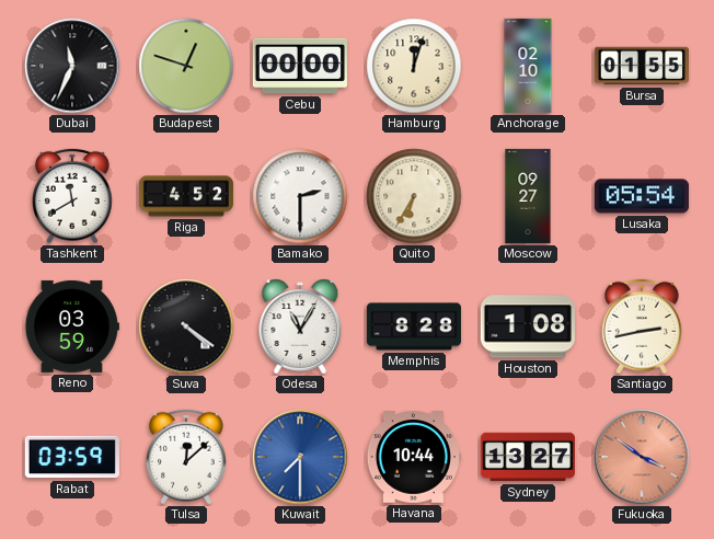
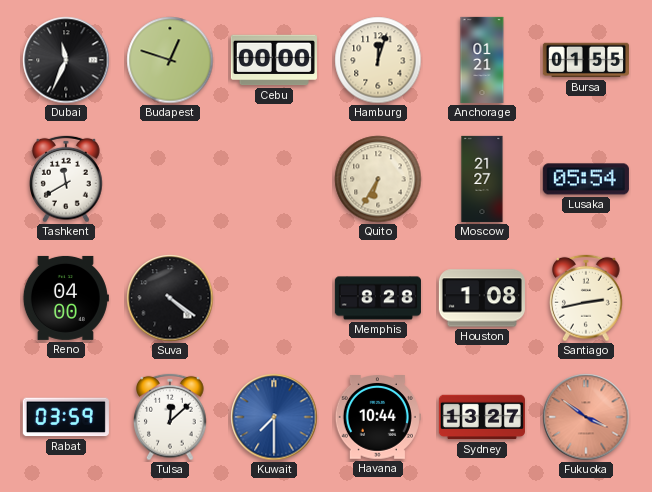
Anchorage: 02:10 -> 01:21
Riga: 4:52 -> none
Bamako: 2:30 -> none
Moscow: 09:27 -> 21:27
Reno: 03:59 -> 04:00
Odesa: 11:05 -> none
